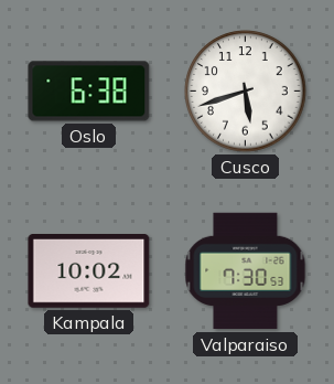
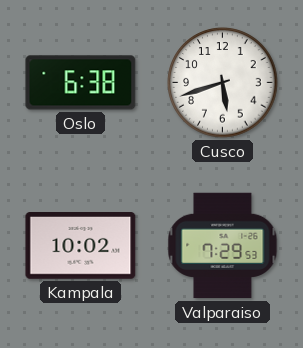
Valparaiso: 7:30 -> 7:29
